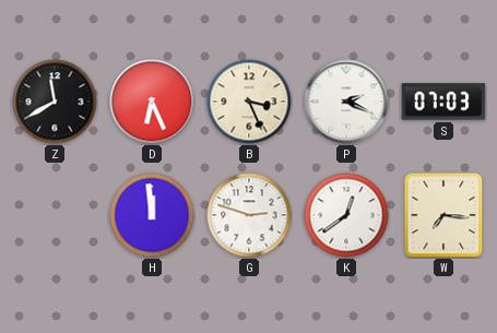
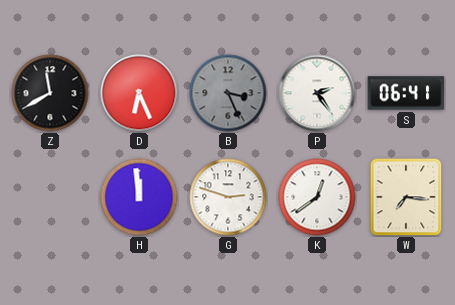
B dial: cream -> grey
P: 2:19 -> 2:24
S: 07:03 -> 06:41
